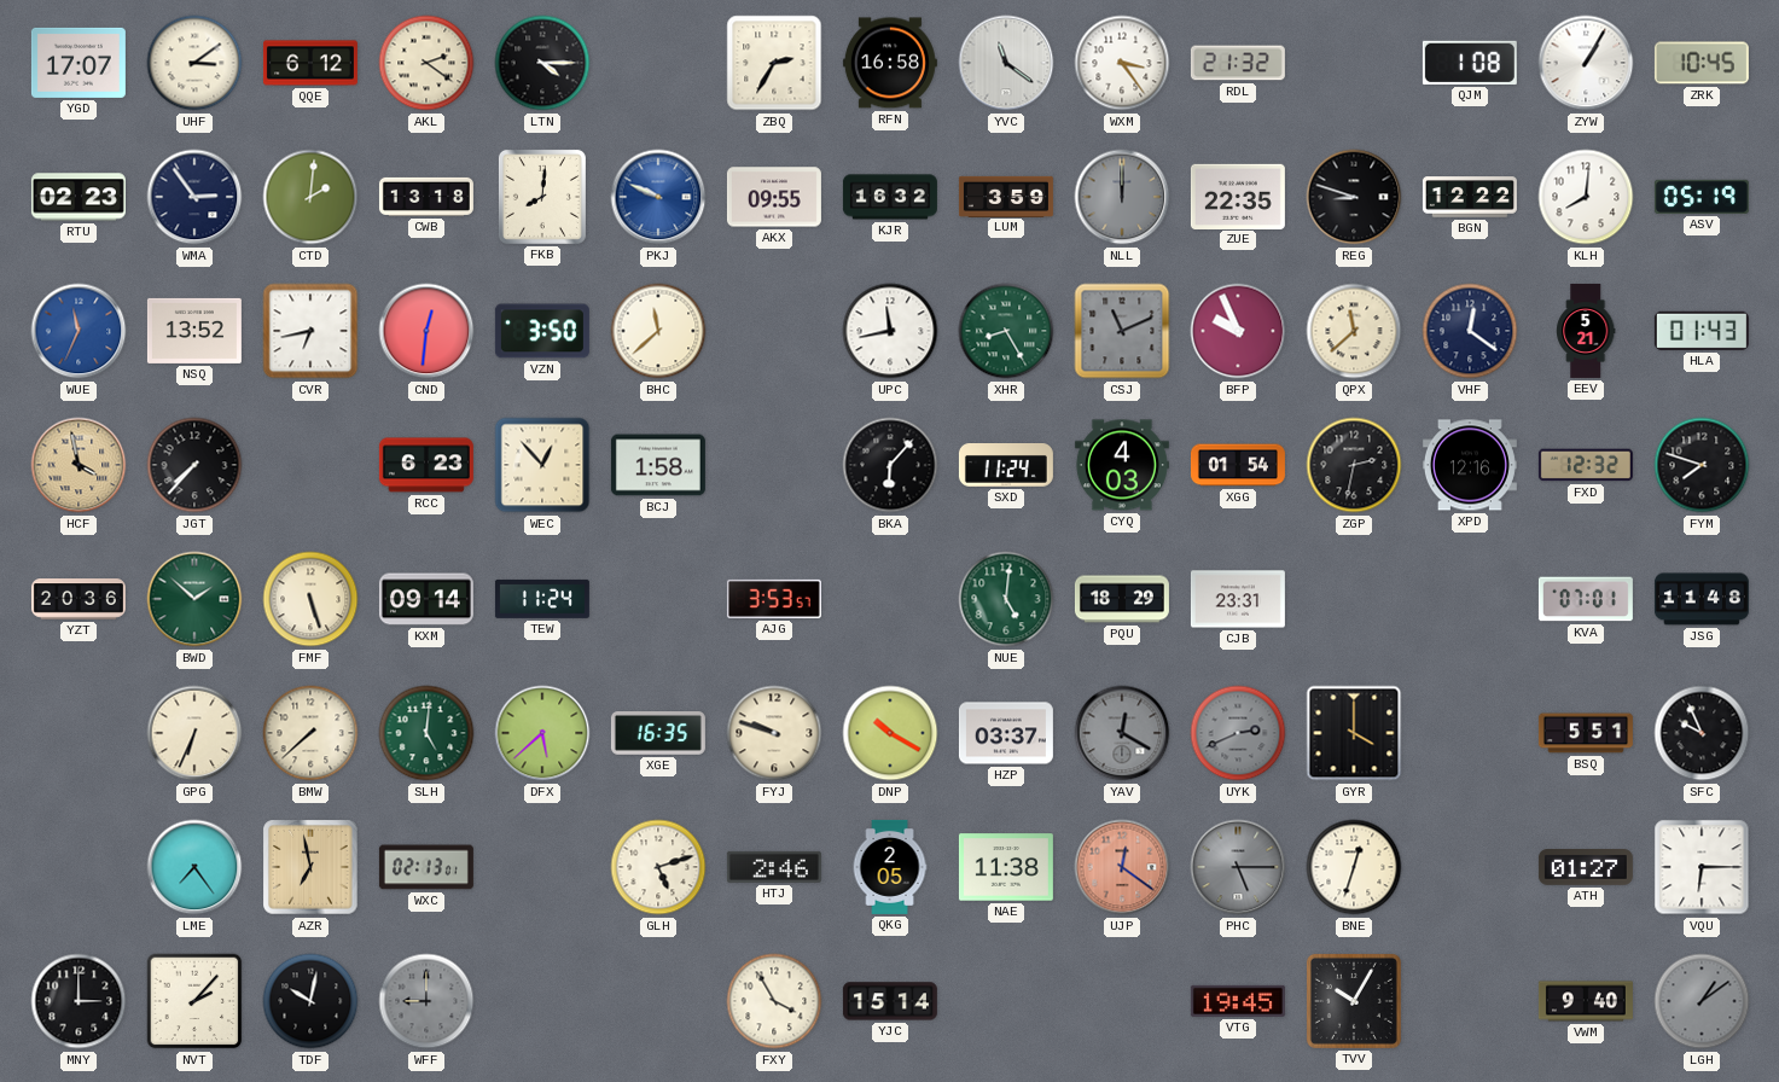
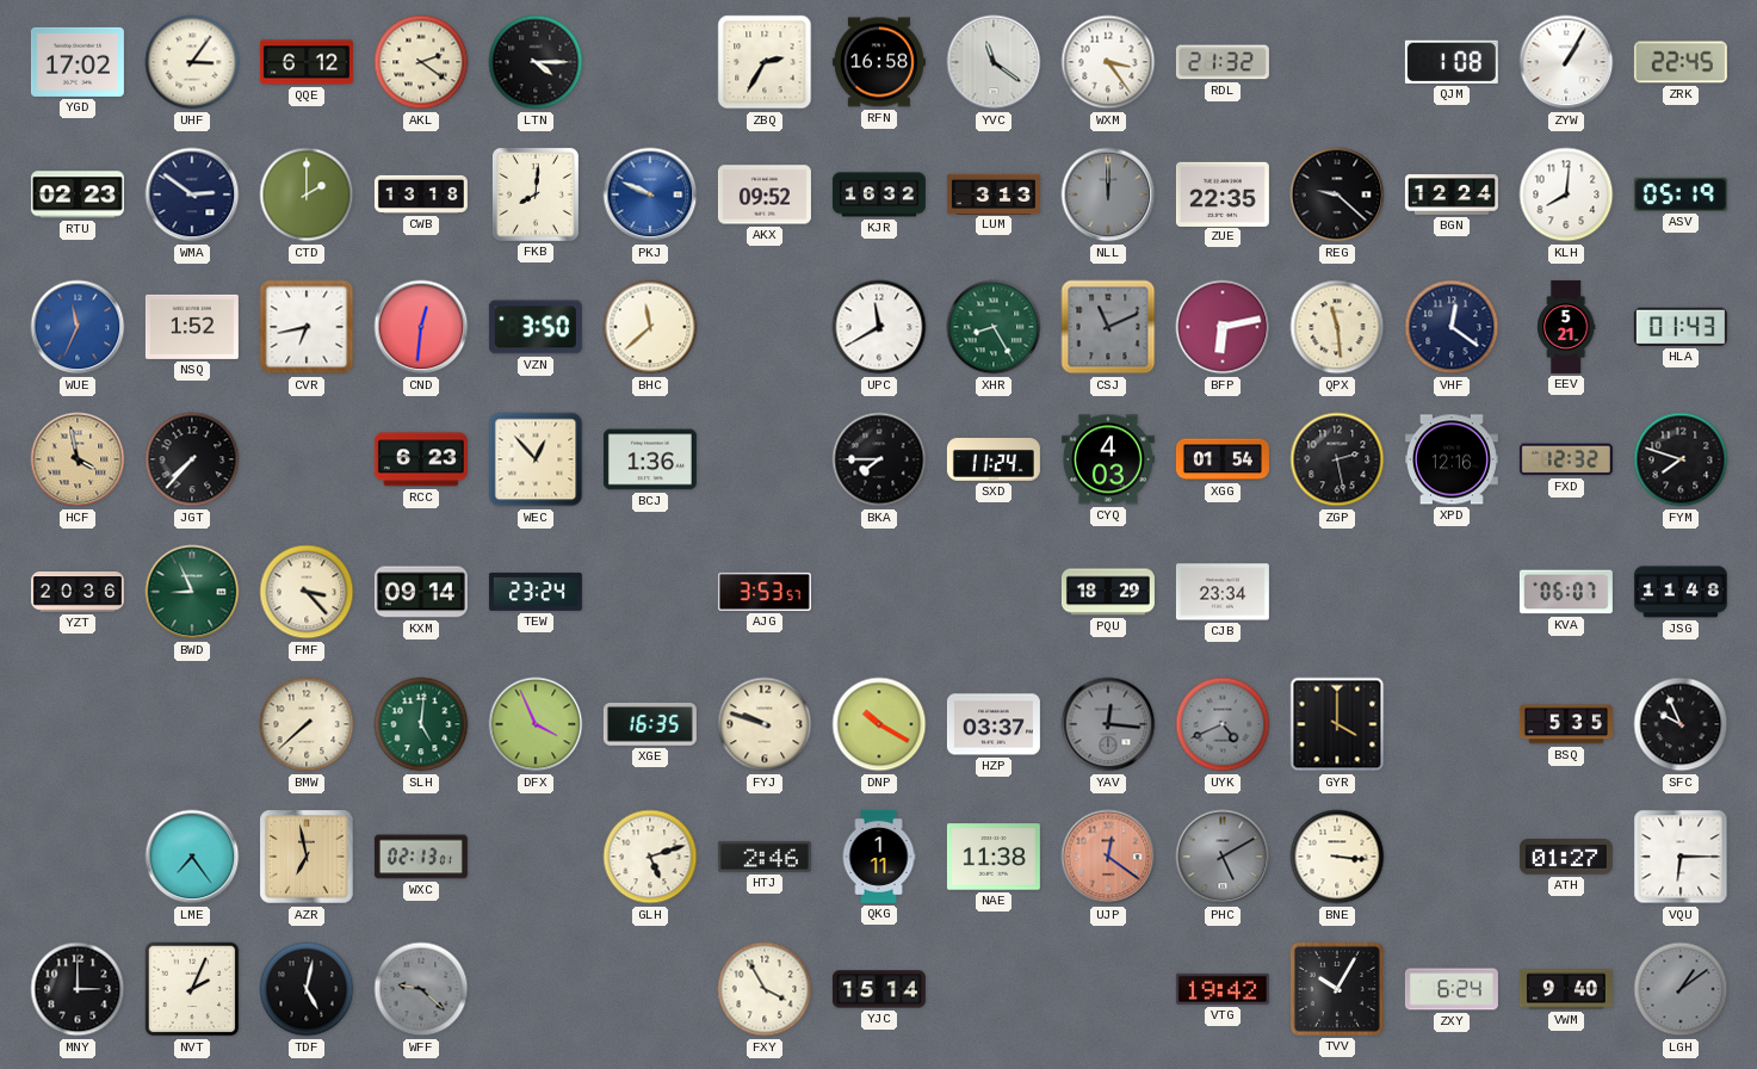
YGD: 17:07 -> 17:02
UHF: 3:09 -> 3:06
ZRK: 10:45 -> 22:45
WMA: 2:54 -> 2:51
CTD: 2:01 -> 2:00
AKX: 09:55 -> 09:52
LUM: 3:59 -> 3:13
REG: 8:48 -> 9:22
BGN: 12:22 -> 12:24
NSQ: 13:52 -> 1:52
UPC: 11:43 -> 11:40
BFP: 9:56 -> 6:13
QPX: 11:38 -> 11:29
BCJ: 1:58 -> 1:36
BKA: 6:07 -> 7:45
ZGP: 2:32 -> 2:28
BWD: 1:52 -> 8:56
FMF: 5:27 -> 3:23
TEW: 11:24 -> 23:24
NUE: 5:01 -> none
CJB: 23:31 -> 23:34
KVA: 07:01 -> 06:07
GPG: 6:34 -> none
DFX: 5:38 -> 3:56
YAV: 12:20 -> 12:16
UYK: 2:41 -> 4:41
BSQ: 5:51 -> 5:35
QKG: 2:05 -> 1:11
PHC: 5:15 -> 5:10
BNE: 12:33 -> 3:16
NVT: 2:07 -> 2:04
TDF: 10:02 -> 5:02
WFF: 9:00 -> 9:22
VTG: 19:45 -> 19:42
ZXY: none -> 6:24
